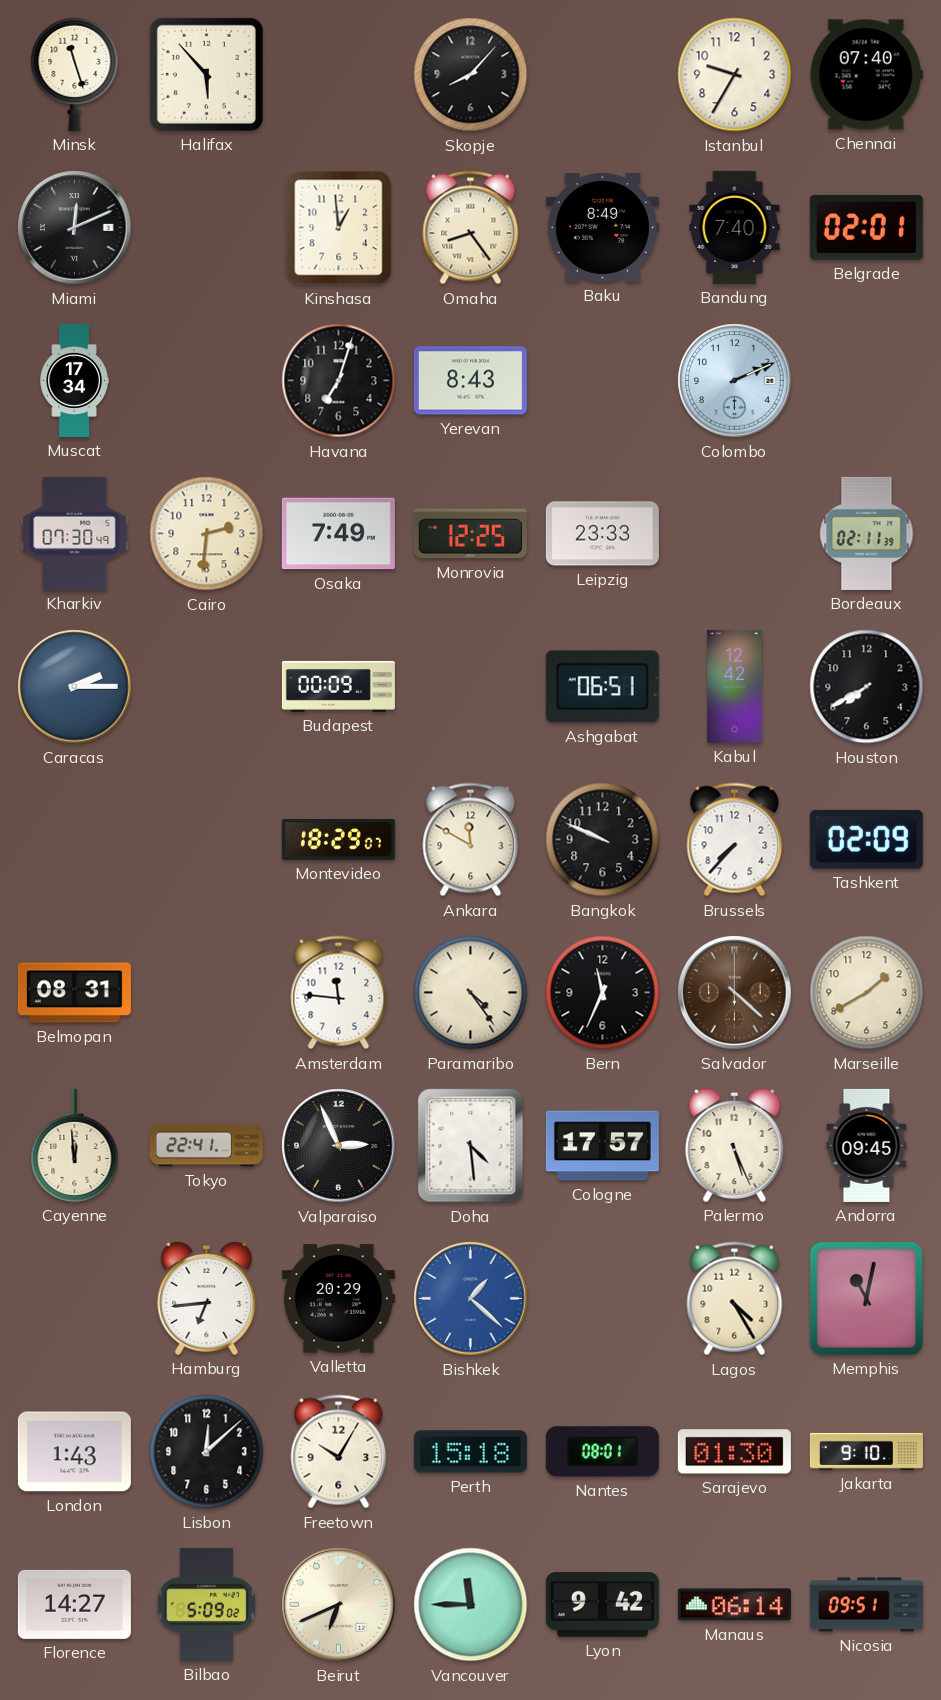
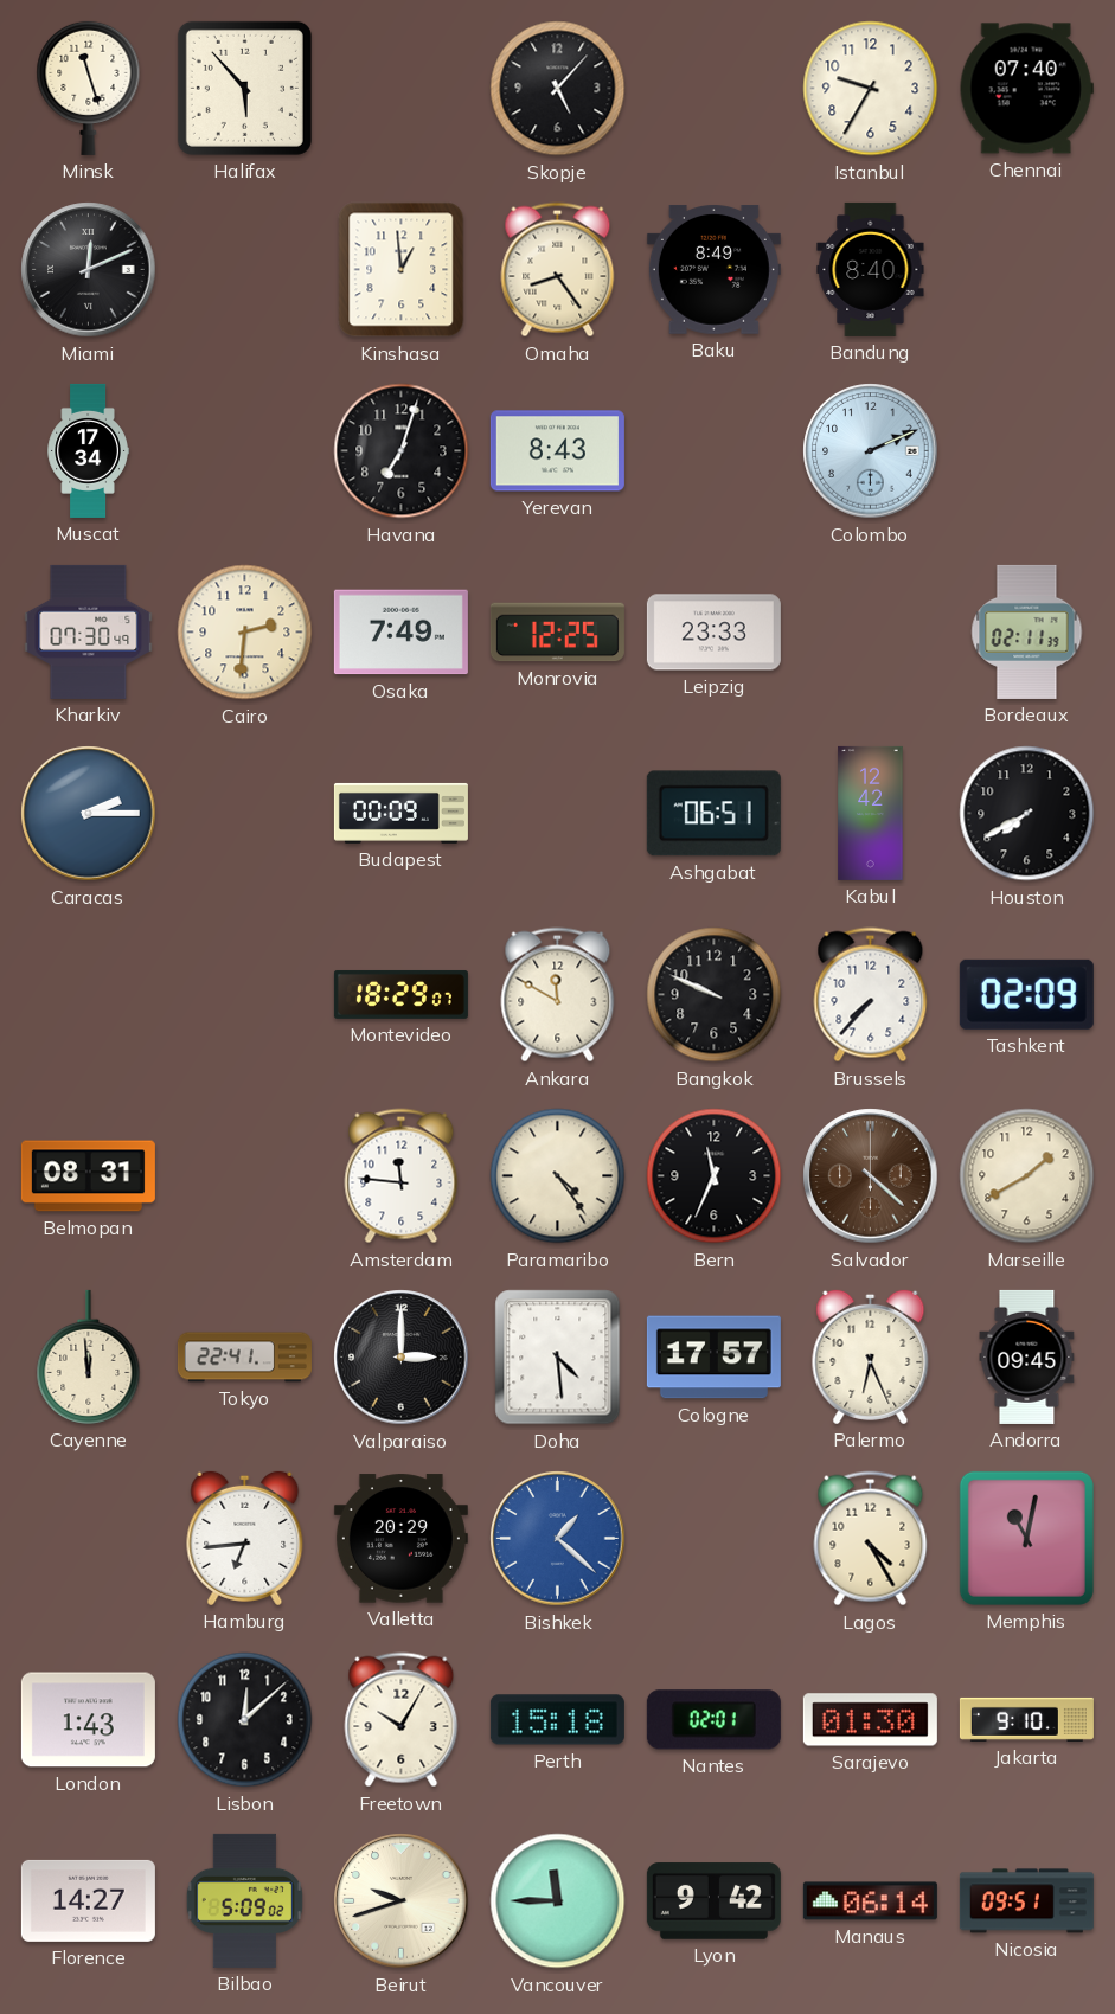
Skopje: 8:07 -> 5:07
Bandung: 7:40 -> 8:40
Belgrade: 02:01 -> none
Valparaiso: 2:56 -> 3:00
Palermo: 5:26 -> 6:26
Nantes: 08:01 -> 02:01
Beirut: 6:41 -> 9:42
